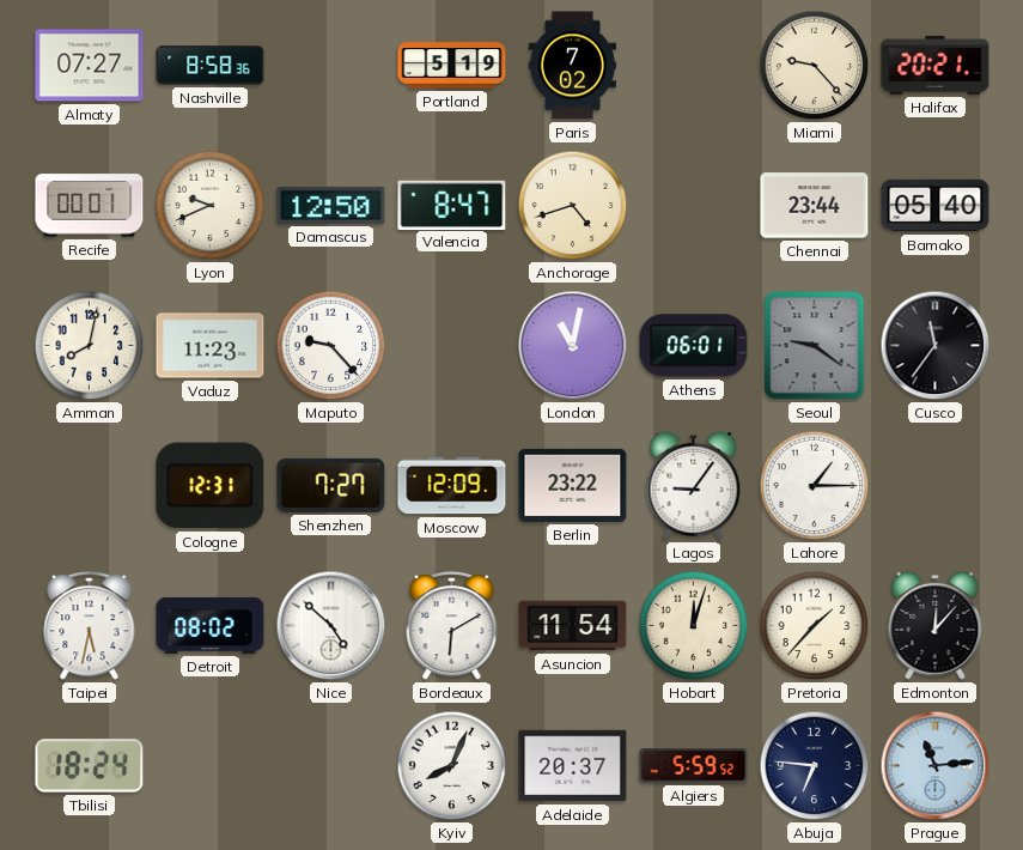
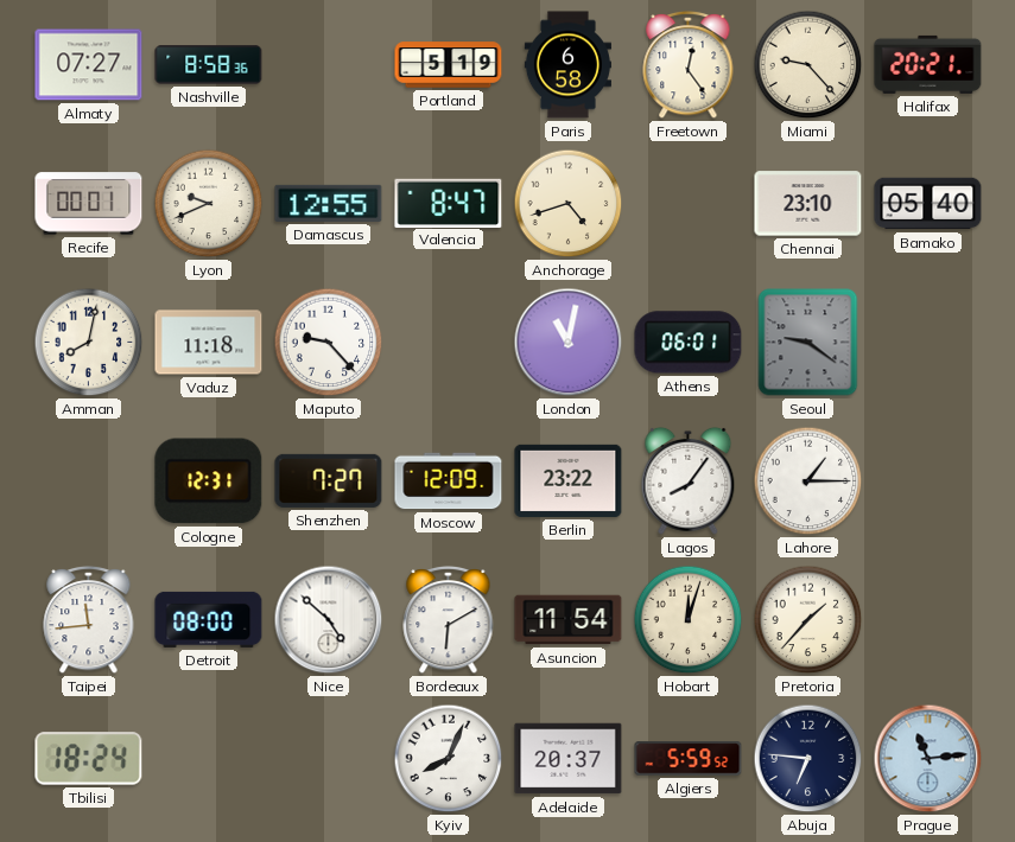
Paris: 7:02 -> 6:58
Freetown: none -> 12:24
Damascus: 12:50 -> 12:55
Chennai: 23:44 -> 23:10
Vaduz: 11:23 -> 11:18
Cusco: 11:36 -> none
Lagos: 9:06 -> 8:06
Taipei: 5:32 -> 11:44
Detroit: 08:02 -> 08:00
Edmonton: 12:07 -> none
